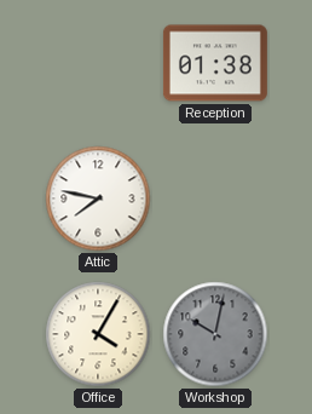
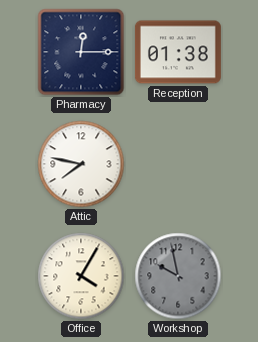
Pharmacy: none -> 12:15
Workshop: 10:02 -> 9:58
